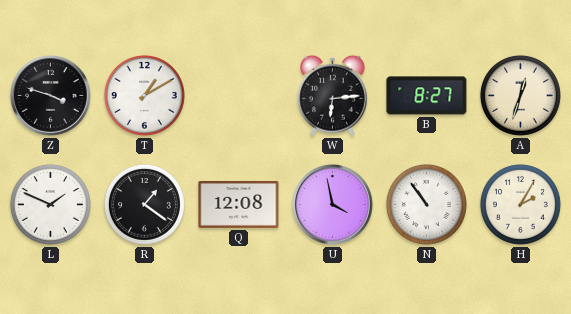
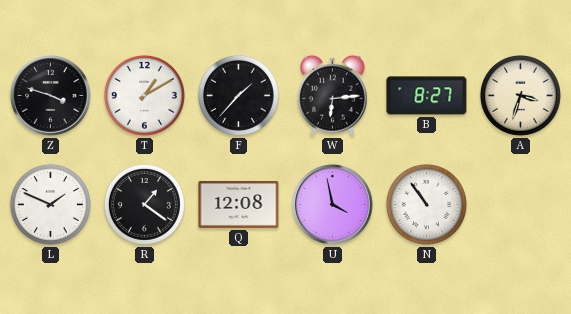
F: none -> 1:37
A: 12:33 -> 3:33
H: 2:05 -> none
